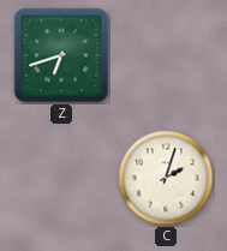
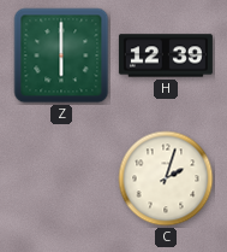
Z: 6:42 -> 6:00
H: none -> 12:39
